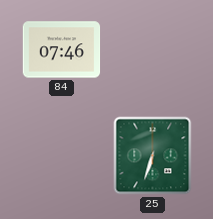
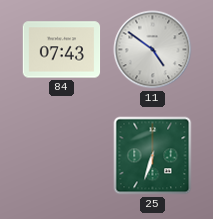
84: 07:46 -> 07:43
11: none -> 4:51
